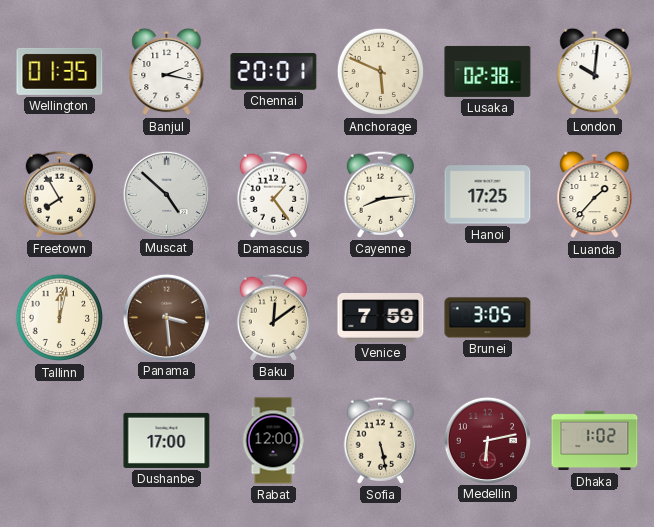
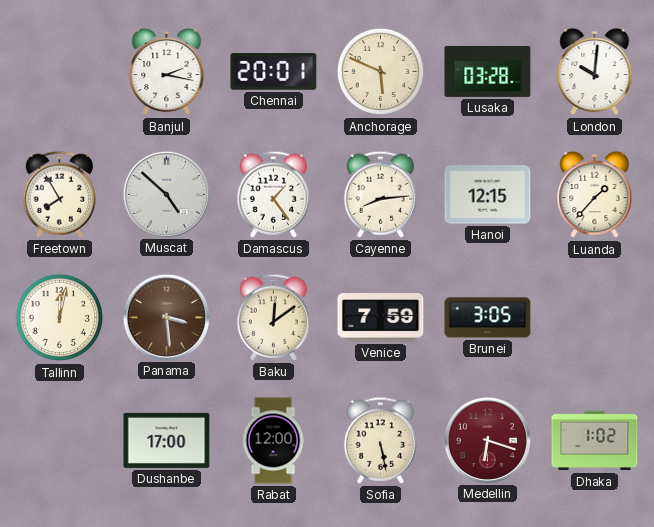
Wellington: 01:35 -> none
Lusaka: 02:38 -> 03:28
Hanoi: 17:25 -> 12:15
Medellin: 6:13 -> 6:18
